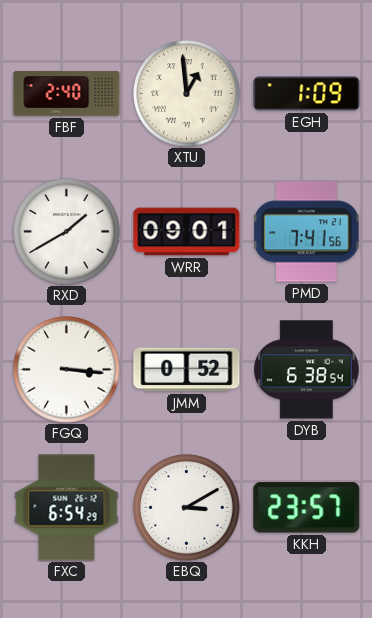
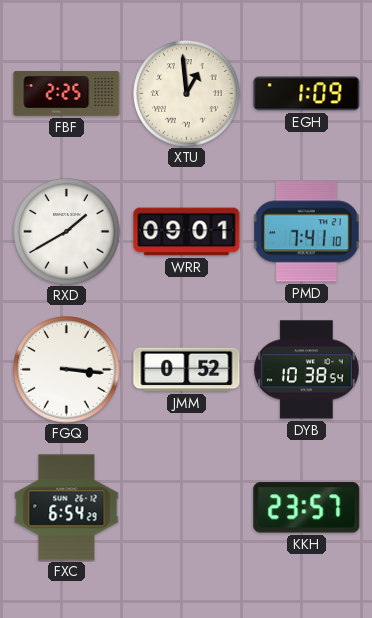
FBF: 2:40 -> 2:25
PMD: 7:41:56 -> 7:41:10
DYB: 6:38 -> 10:38
EBQ: 3:10 -> none
